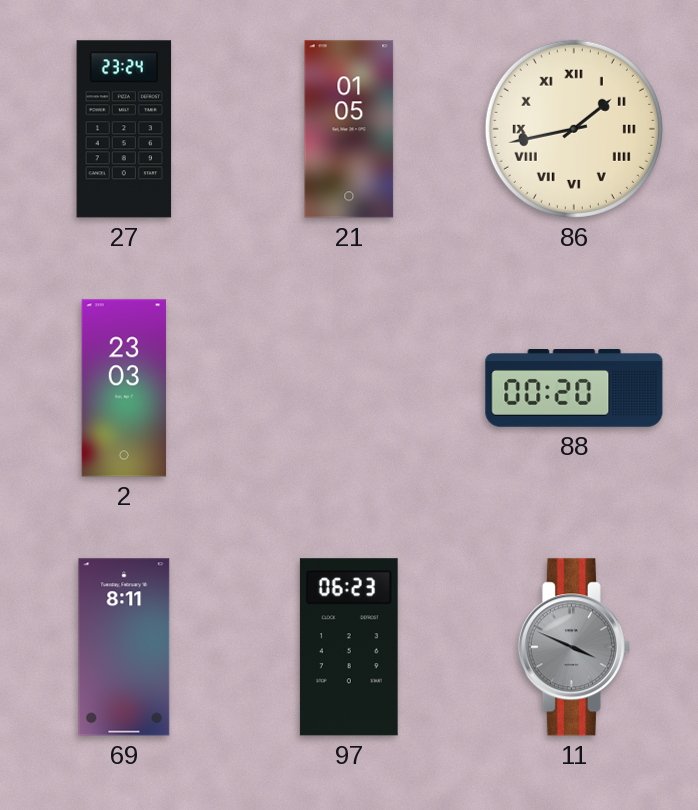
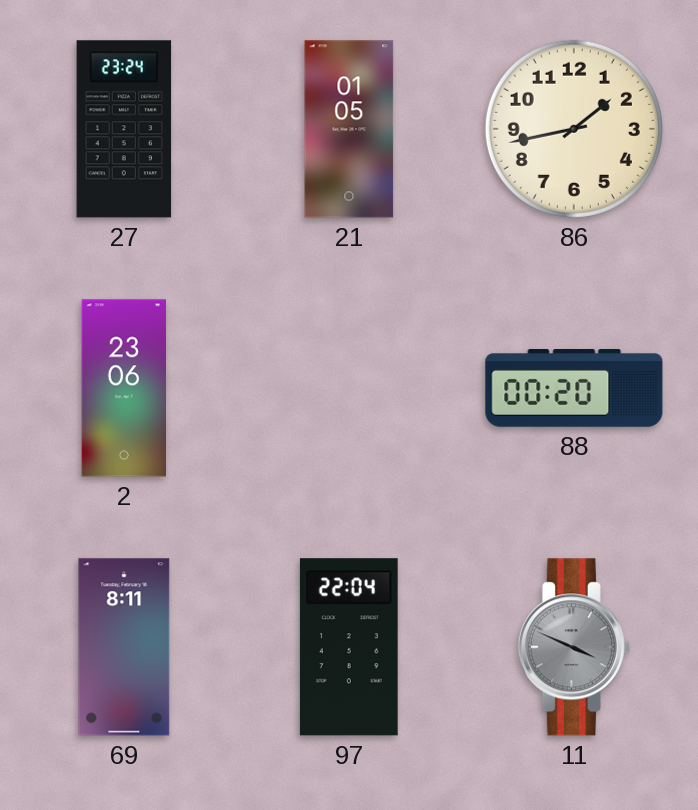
86 numerals: Roman -> Arabic
2: 23:03 -> 23:06
97: 06:23 -> 22:04
